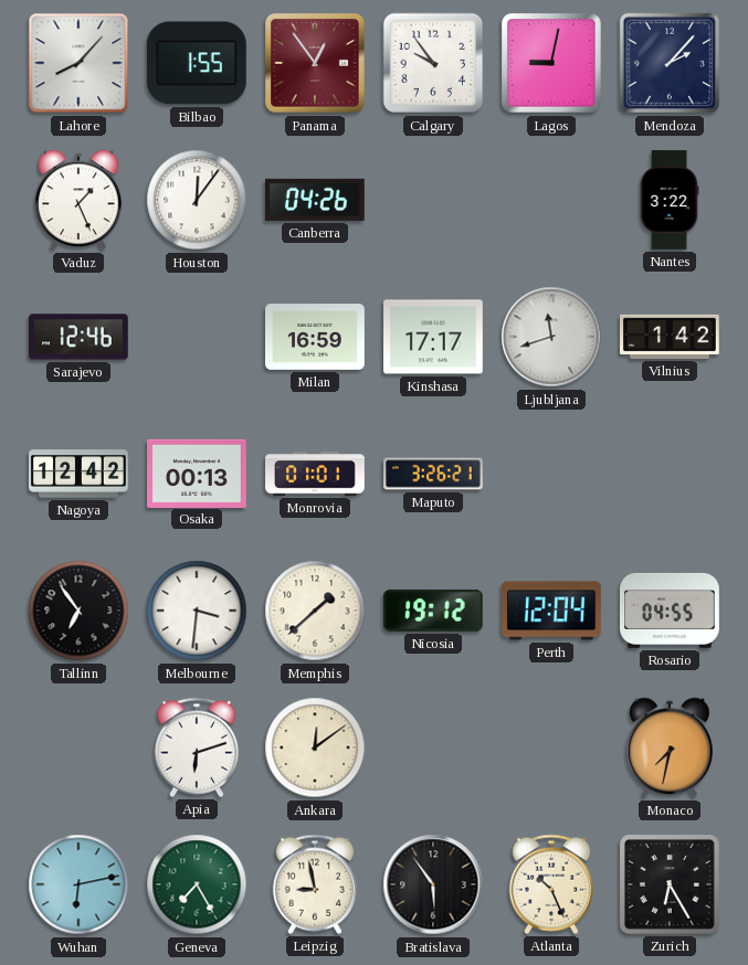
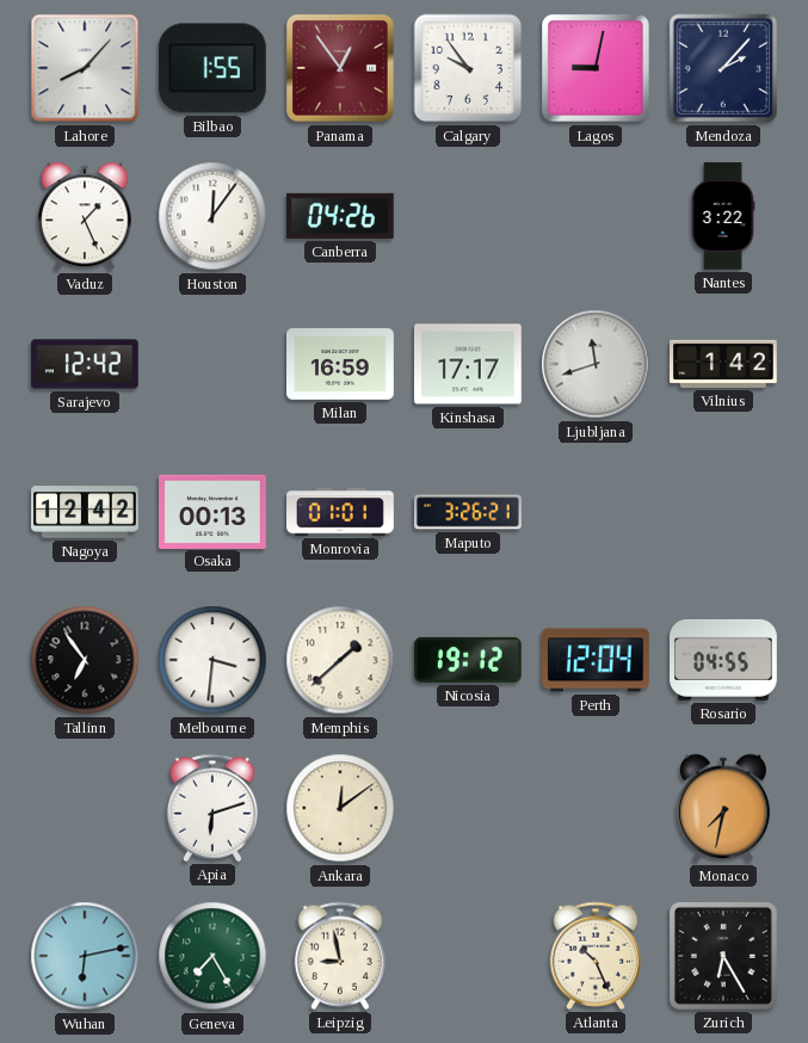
Sarajevo: 12:46 -> 12:42
Bratislava: 5:54 -> none
